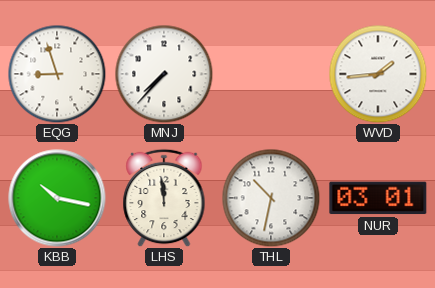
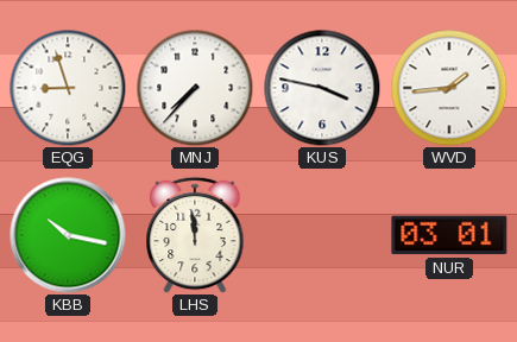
KUS: none -> 3:47
THL: 10:32 -> none
